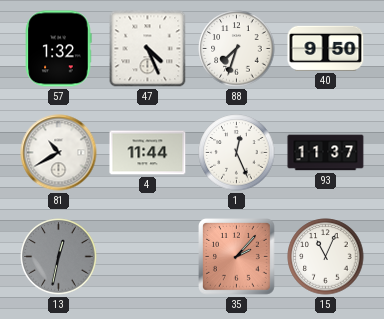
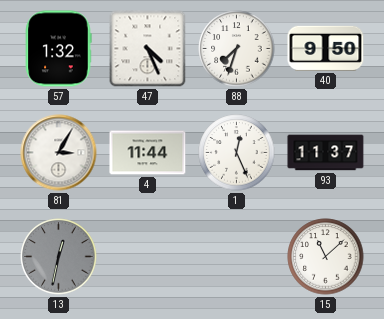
81: 10:40 -> 3:05
35: 2:07 -> none
15: 11:04 -> 11:08
